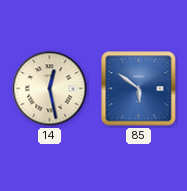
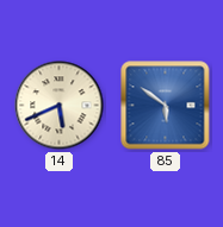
14: 12:28 -> 5:41
